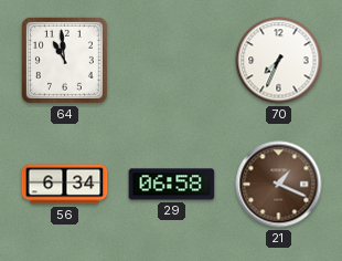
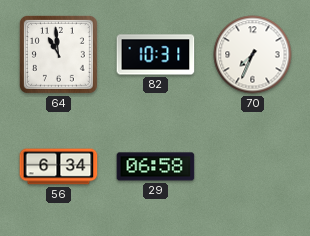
82: none -> 10:31
21: 1:19 -> none
